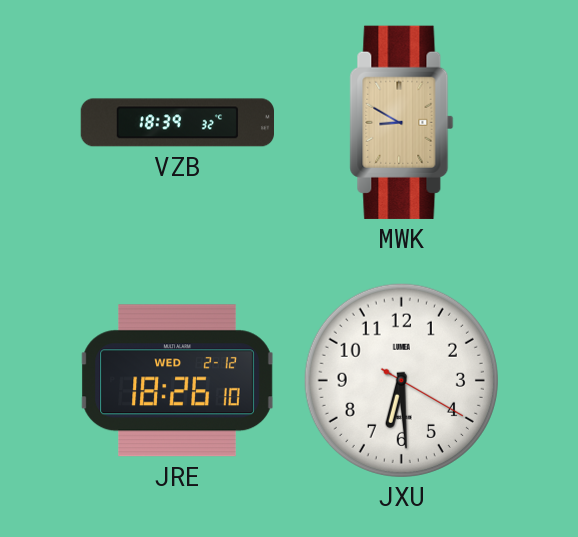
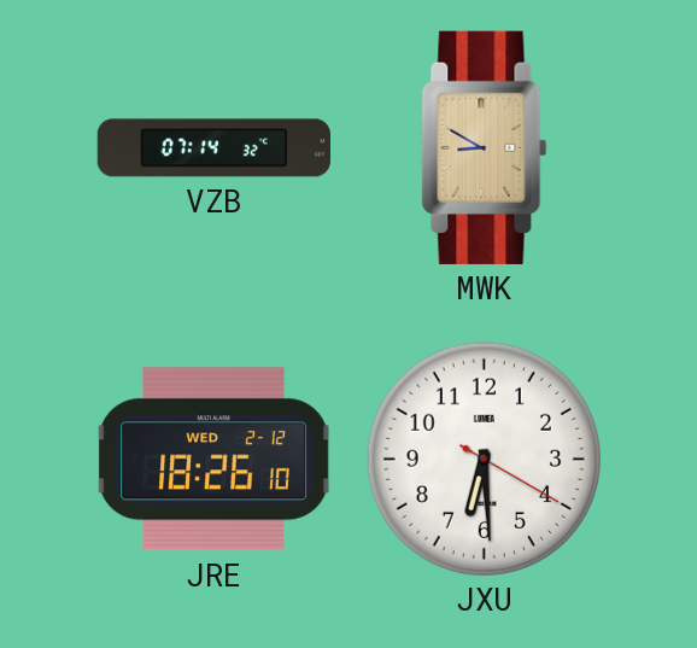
VZB: 18:39 -> 07:14
